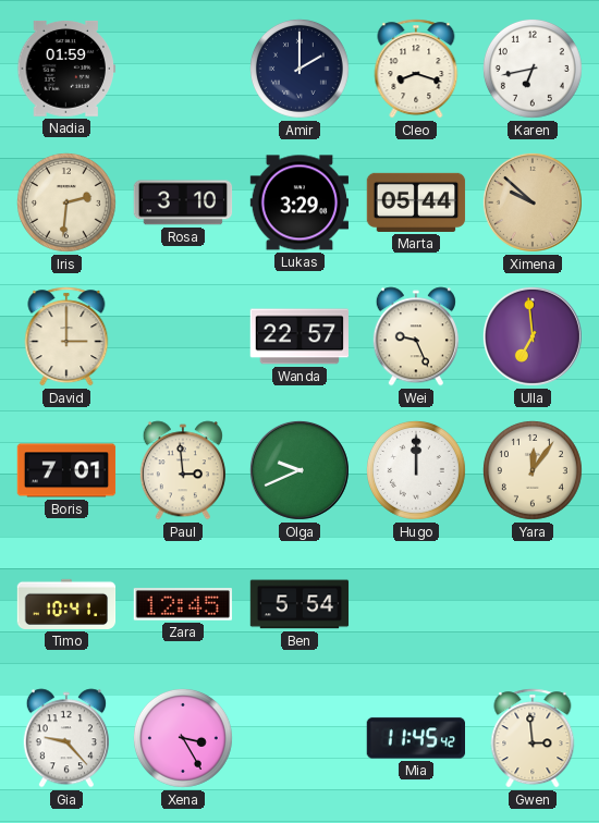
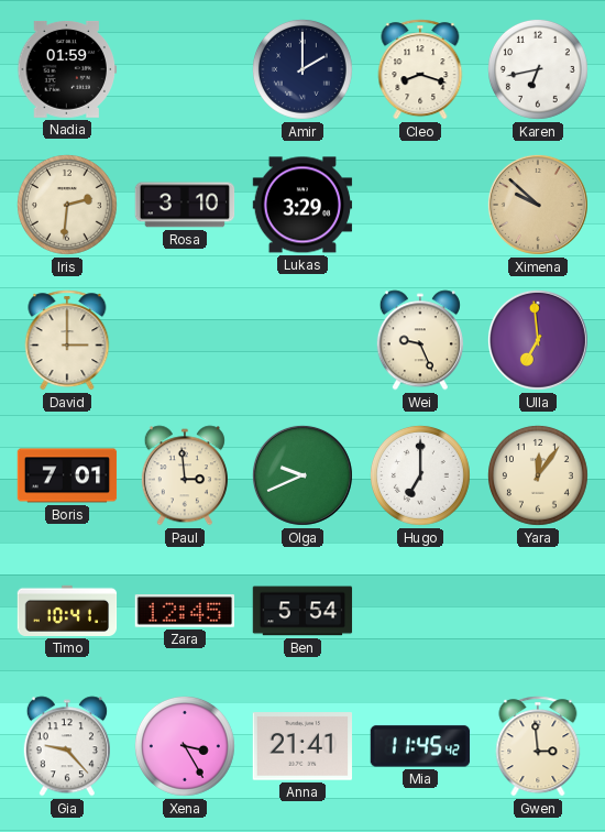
Marta: 05:44 -> none
Wanda: 22:57 -> none
Hugo: 12:00 -> 7:00
Anna: none -> 21:41
